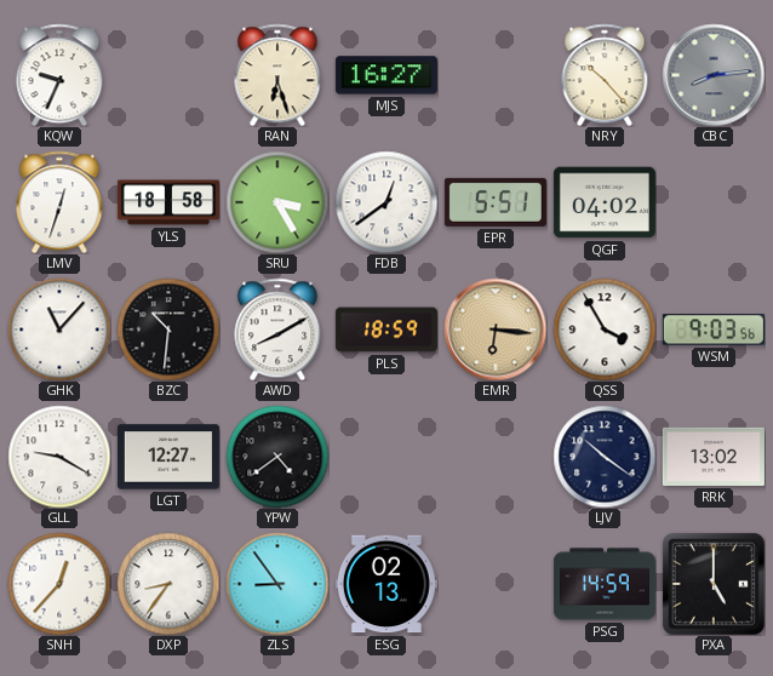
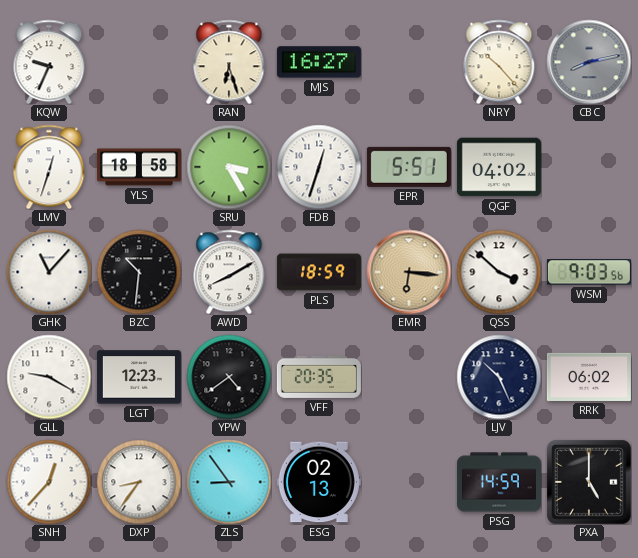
CBC: 8:14 -> 8:13
FDB: 12:39 -> 12:33
QSS: 3:55 -> 3:52
LGT: 12:27 -> 12:23
VFF: none -> 20:35
LJV: 10:21 -> 10:26
RRK: 13:02 -> 06:02
